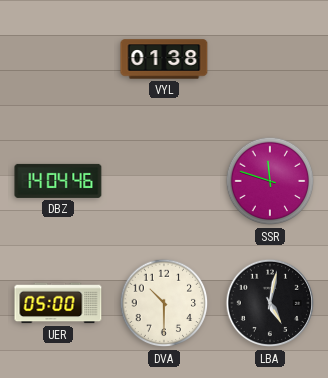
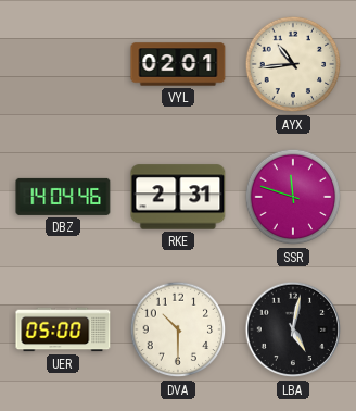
VYL: 01:38 -> 02:01
AYX: none -> 10:44
RKE: none -> 2:31
